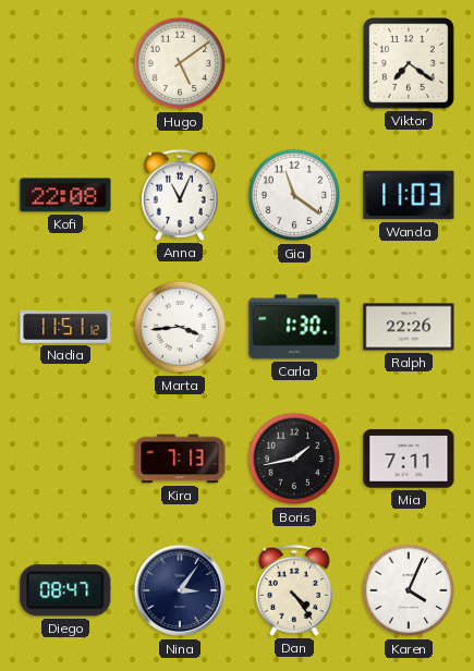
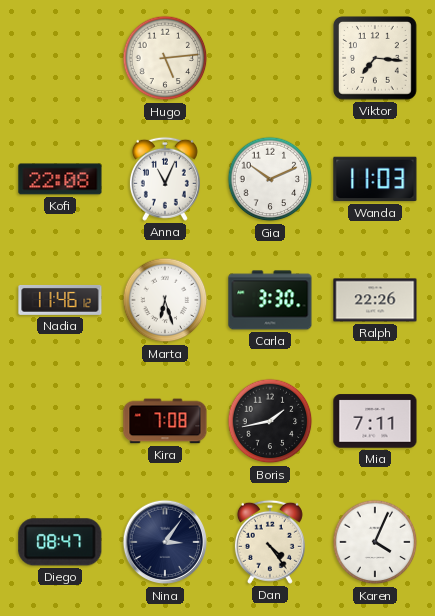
Hugo: 5:09 -> 5:14
Viktor: 7:21 -> 7:16
Gia: 11:21 -> 10:11
Nadia: 11:51 -> 11:46
Marta: 3:44 -> 6:27
Carla: 1:30 -> 3:30
Kira: 7:13 -> 7:08
